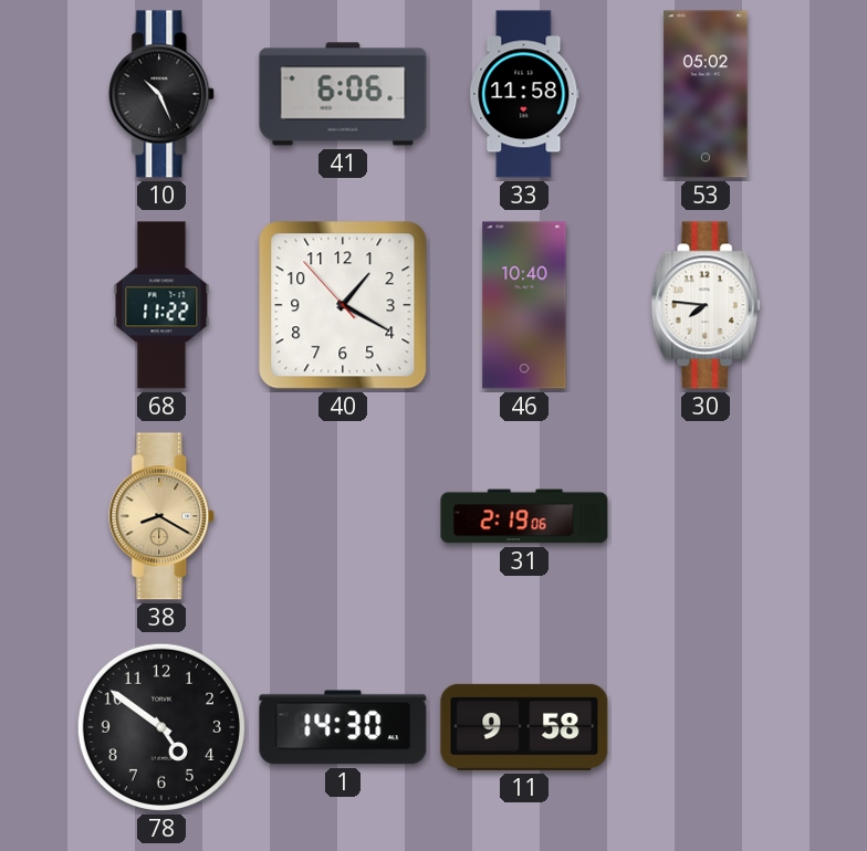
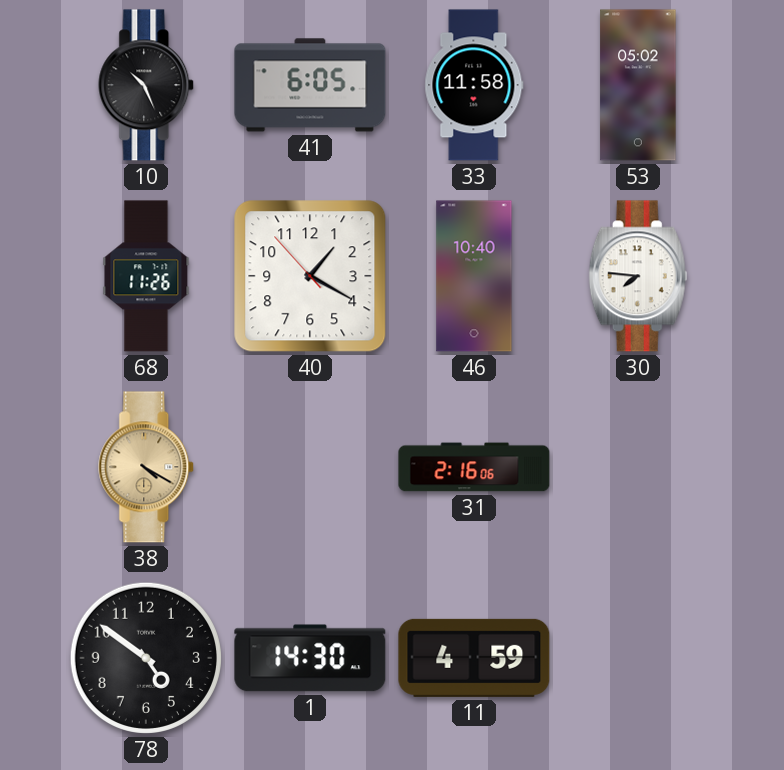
41: 6:06 -> 6:05
68: 11:22 -> 11:26
38: 8:20 -> 4:20
31: 2:19 -> 2:16
11: 9:58 -> 4:59
